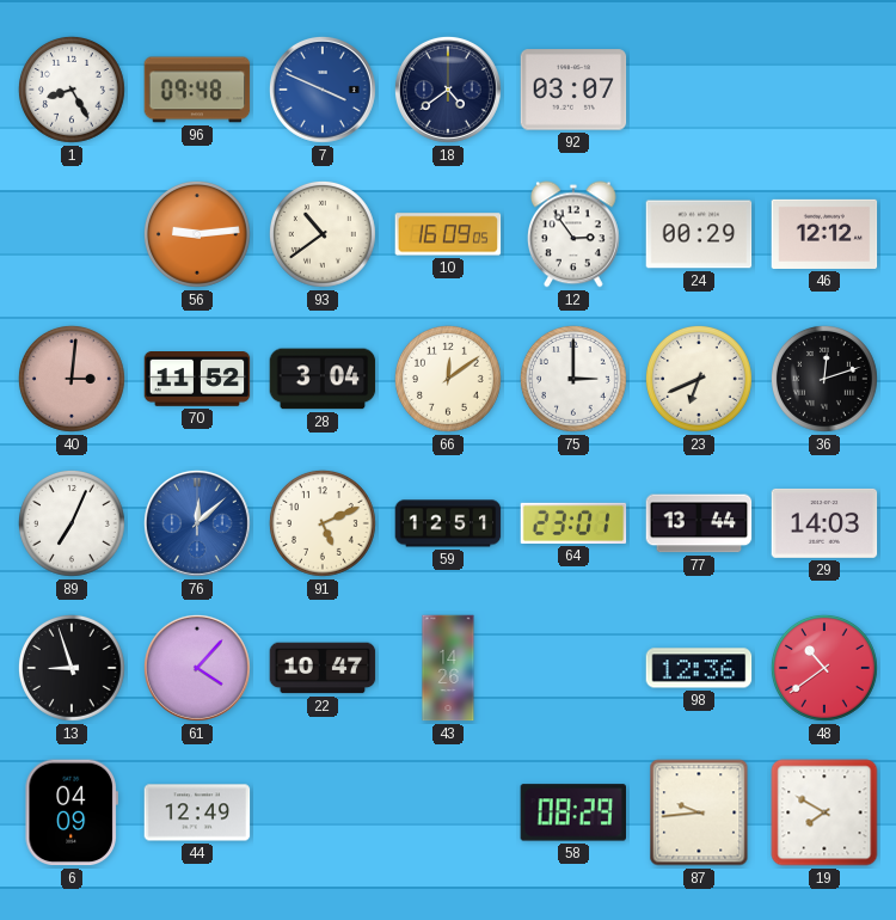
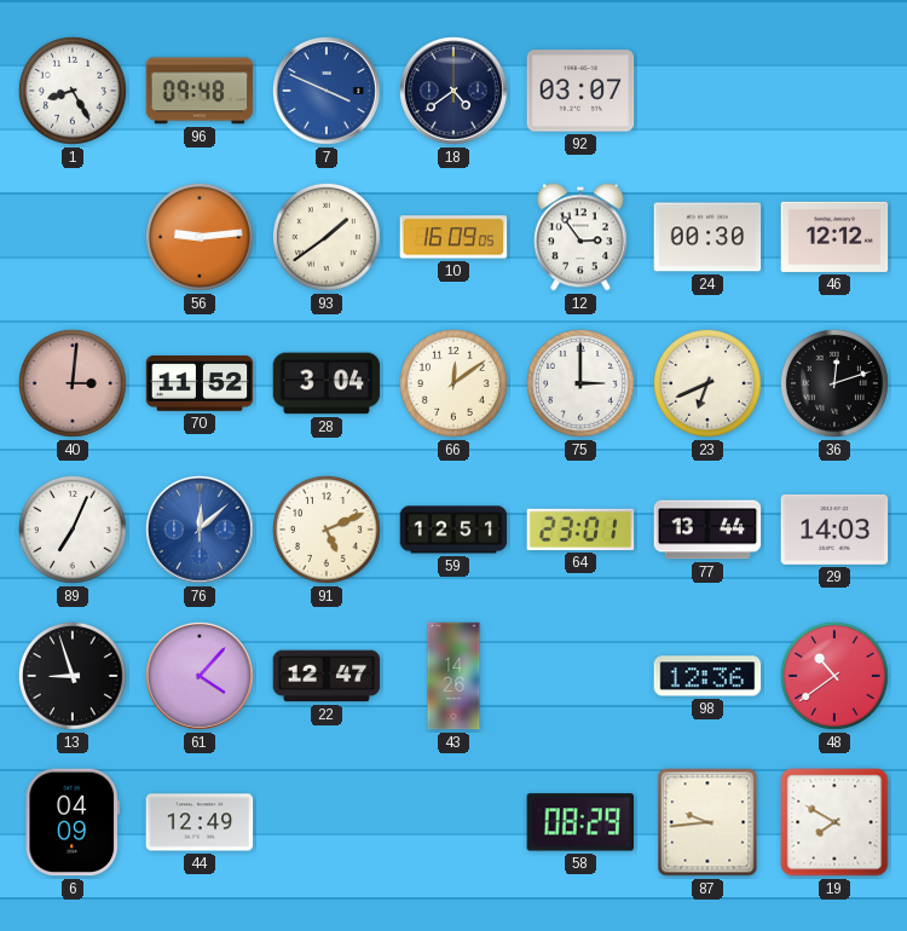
93: 10:39 -> 1:39
24: 00:29 -> 00:30
22: 10:47 -> 12:47
